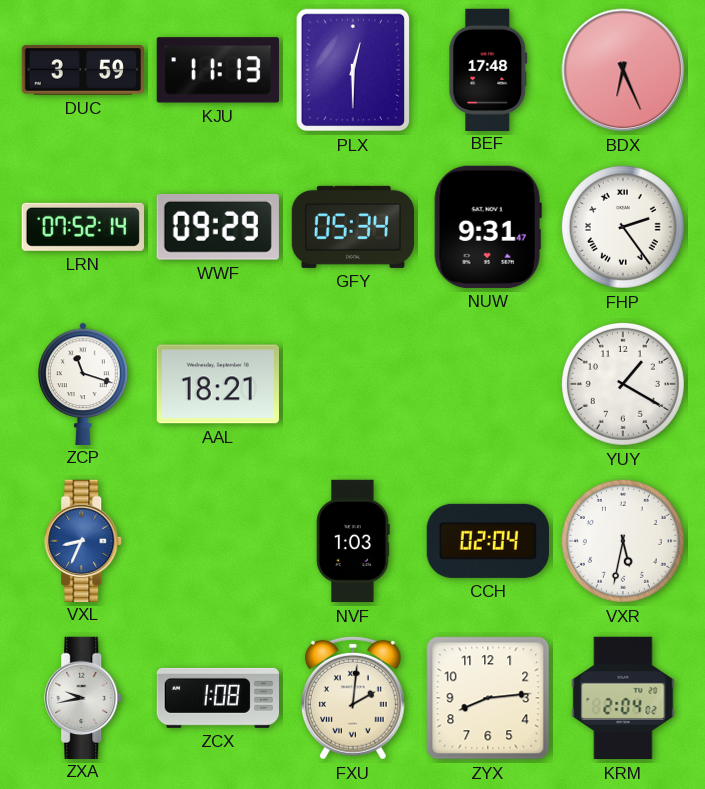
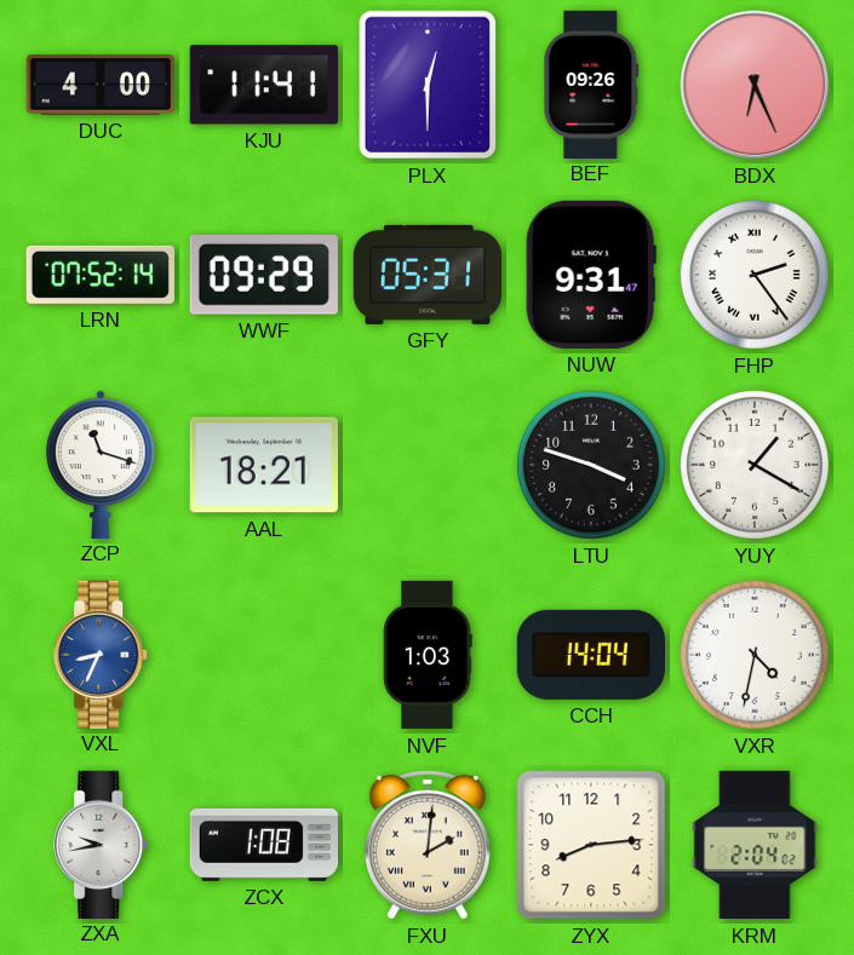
DUC: 3:59 -> 4:00
KJU: 11:13 -> 11:41
BEF: 17:48 -> 09:26
GFY: 05:34 -> 05:31
LTU: none -> 3:48
CCH: 02:04 -> 14:04
VXR: 5:32 -> 4:32
